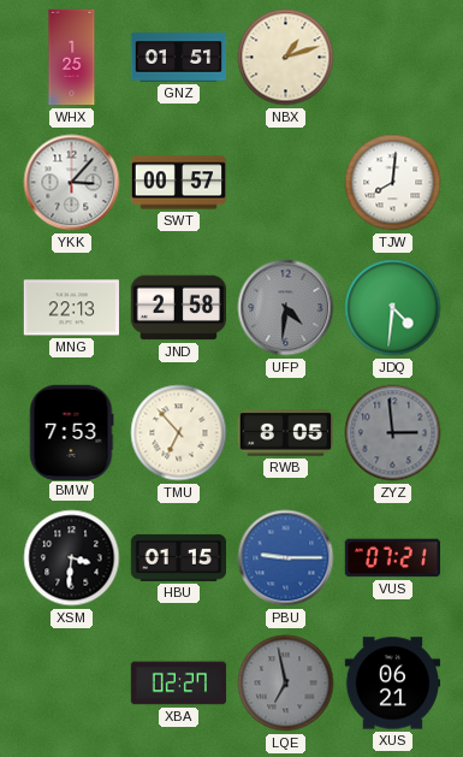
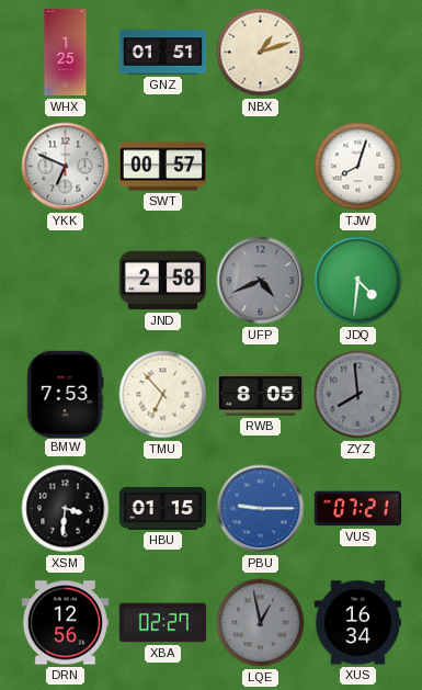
YKK: 3:07 -> 6:49
TJW: 8:01 -> 8:03
MNG: 22:13 -> none
UFP: 4:31 -> 4:41
ZYZ: 2:59 -> 7:59
DRN: none -> 12:56
LQE: 6:58 -> 12:58
XUS: 06:21 -> 16:34
